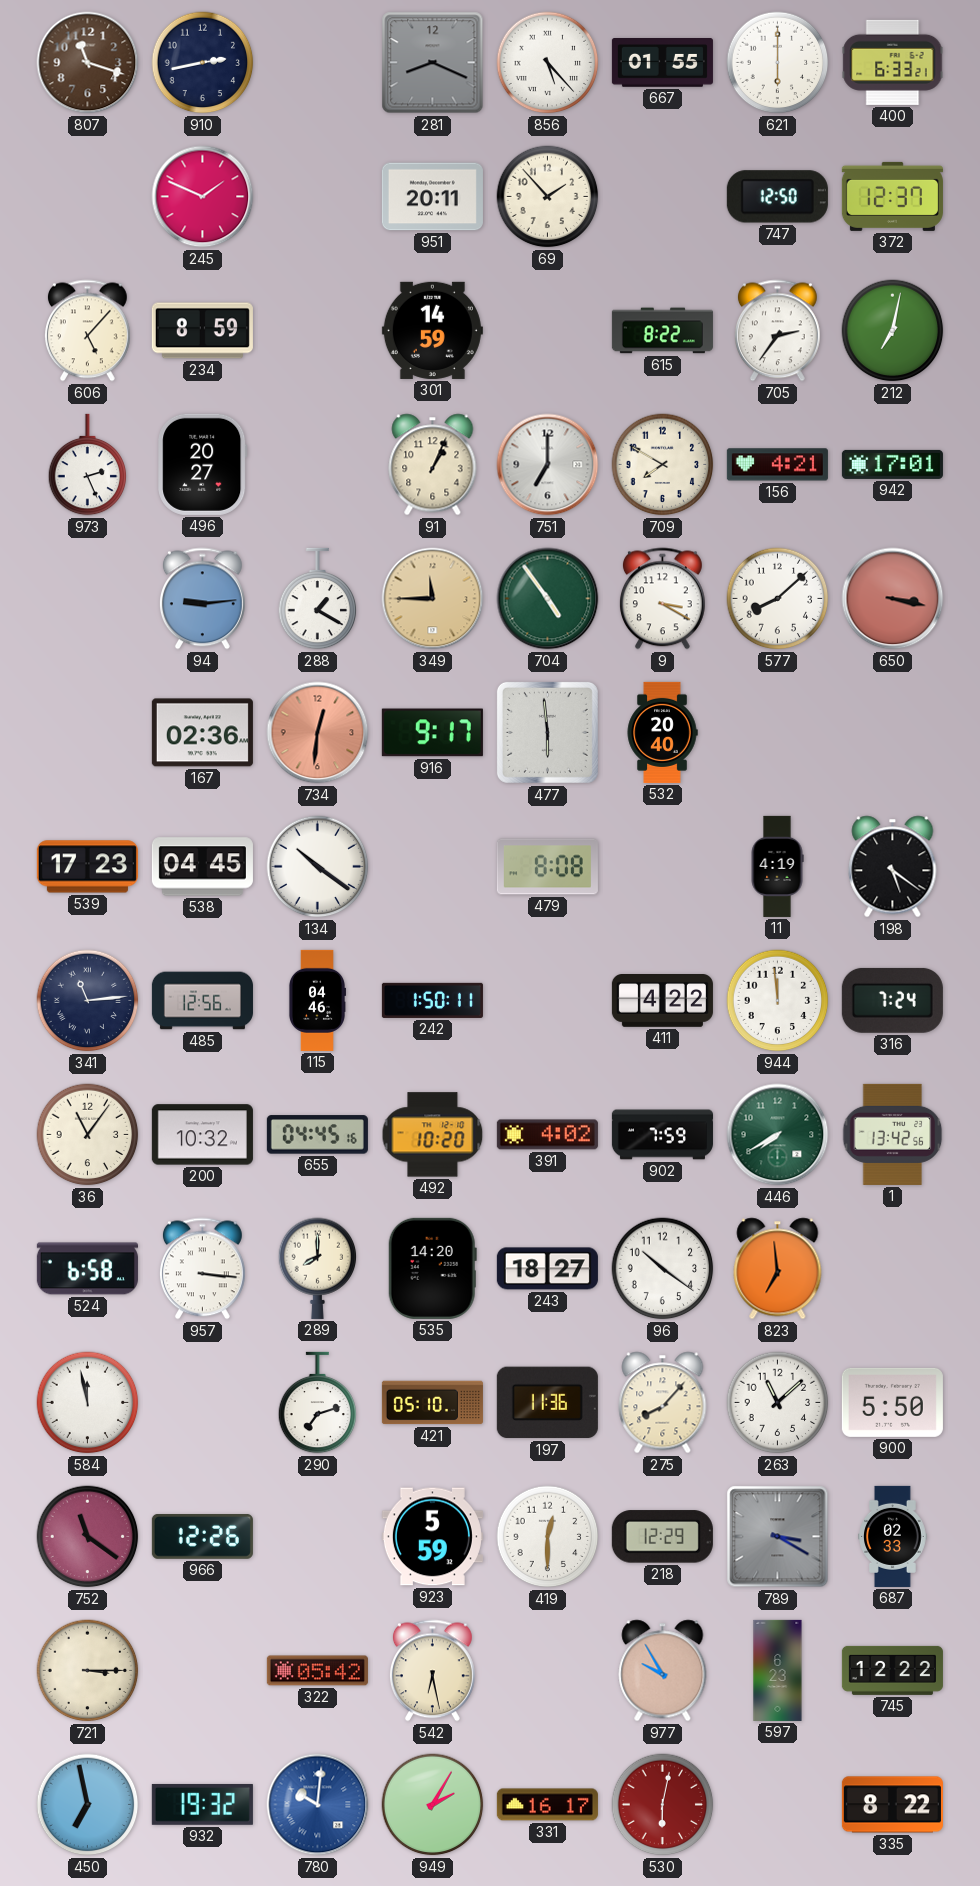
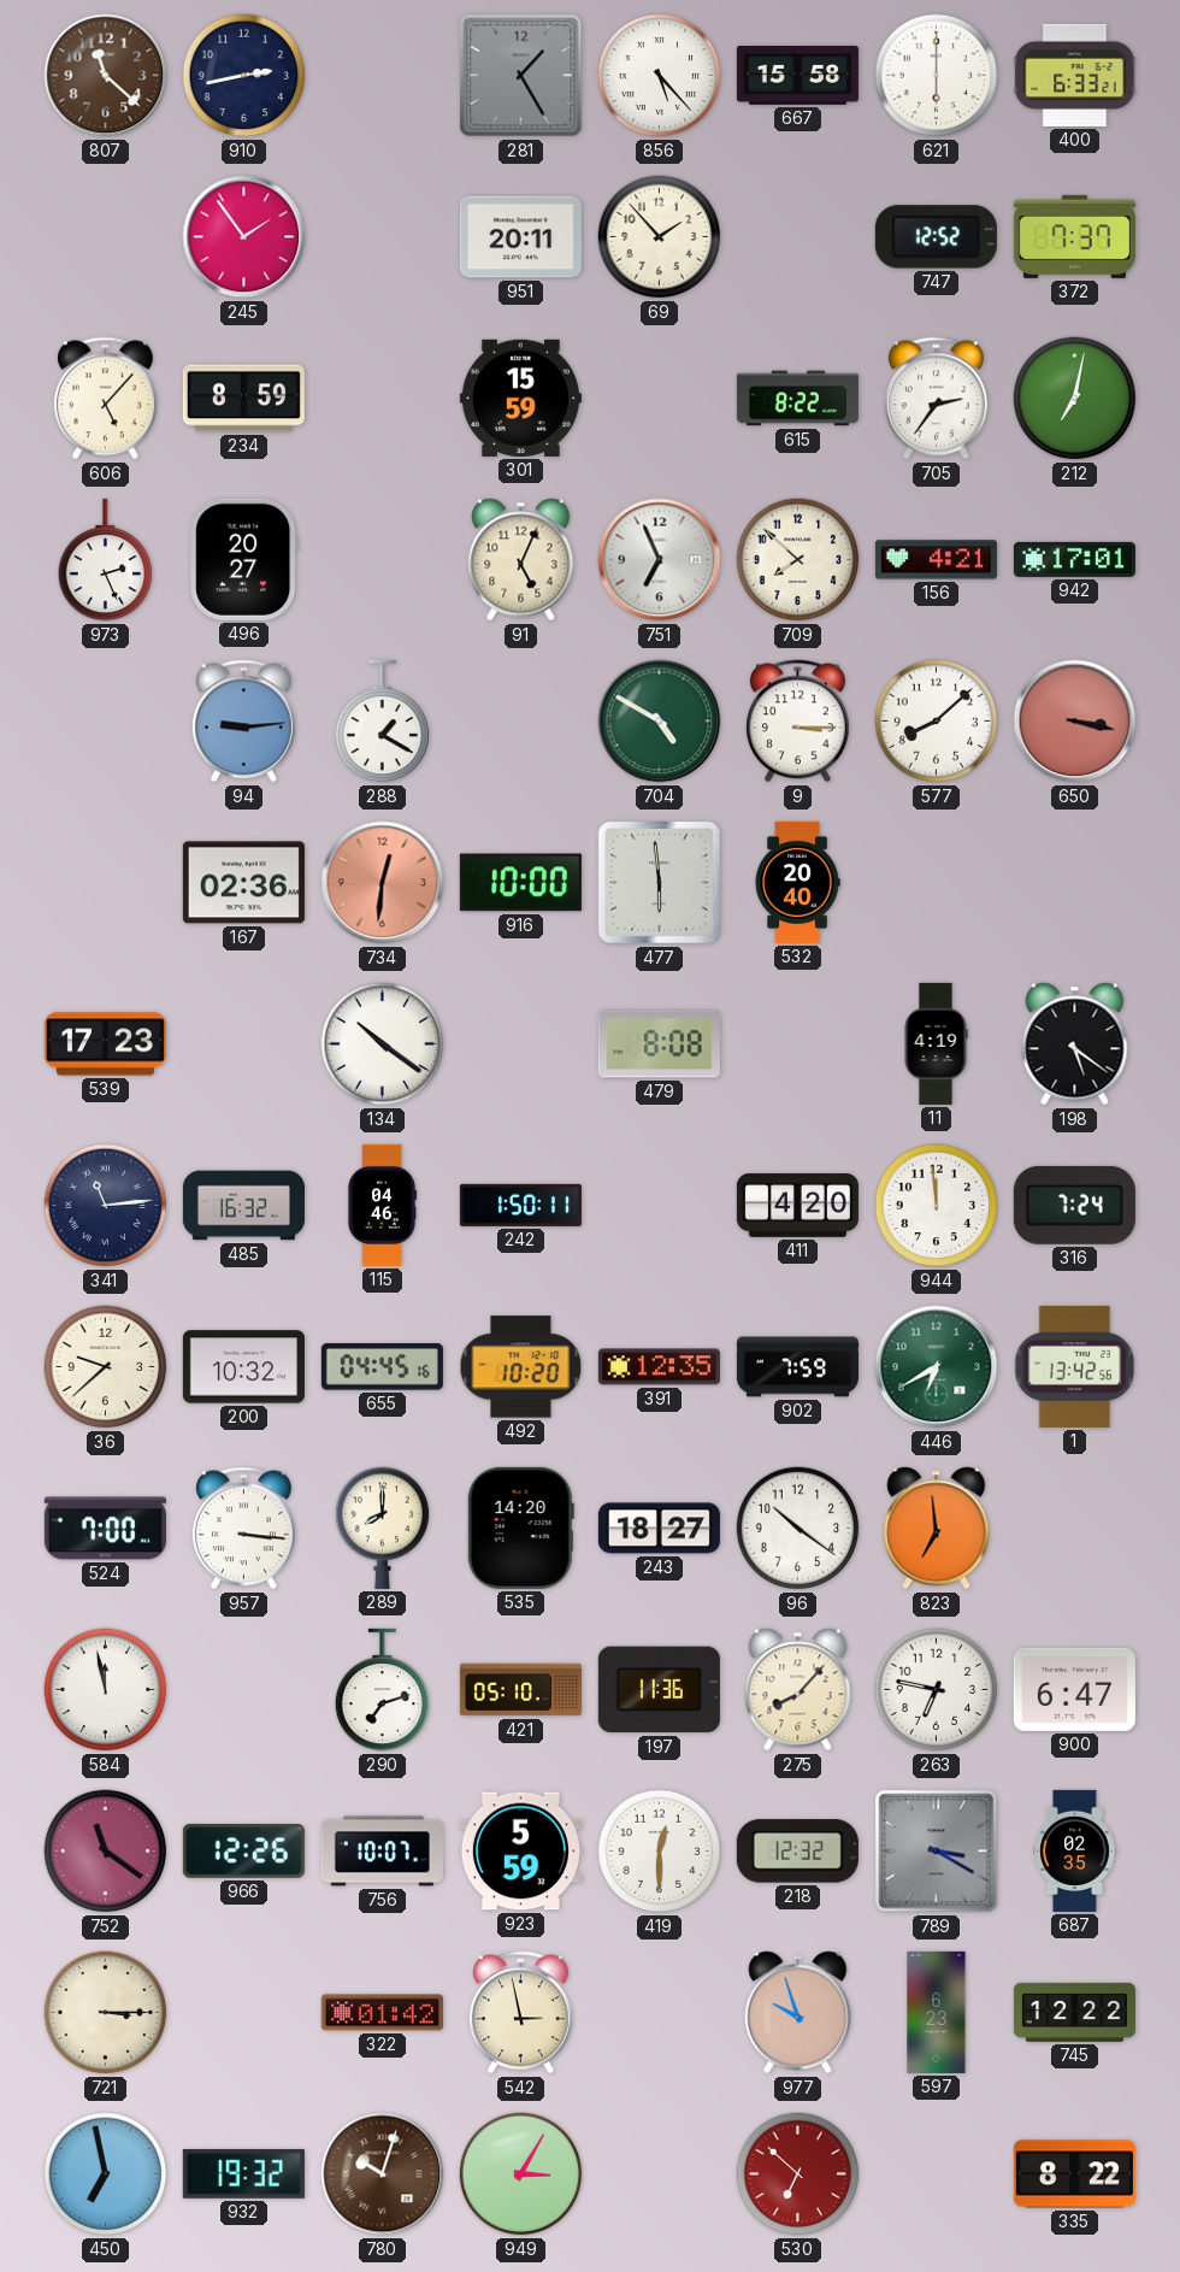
807: 11:18 -> 11:22
281: 8:19 -> 1:25
667: 01:55 -> 15:58
245: 1:49 -> 1:54
747: 12:50 -> 12:52
372: 12:37 -> 7:37
301: 14:59 -> 15:59
91: 1:04 -> 5:04
751: 7:00 -> 6:56
709: 7:50 -> 7:52
349: 11:45 -> none
704: 4:54 -> 4:50
9: 3:20 -> 3:15
916: 9:17 -> 10:00
538: 04:45 -> none
485: 12:56 -> 16:32
411: 4:22 -> 4:20
36: 11:06 -> 9:38
391: 4:02 -> 12:35
446: 7:40 -> 6:40
524: 6:58 -> 7:00
263: 11:08 -> 6:47
900: 5:50 -> 6:47
756: none -> 10:07
218: 12:29 -> 12:32
687: 02:33 -> 02:35
322: 05:42 -> 01:42
542: 6:28 -> 2:58
977: 9:55 -> 9:57
780: 10:01 -> 10:03
780 dial: blue -> brown
949: 2:05 -> 3:05
331: 16:17 -> none
530: 6:02 -> 6:52
